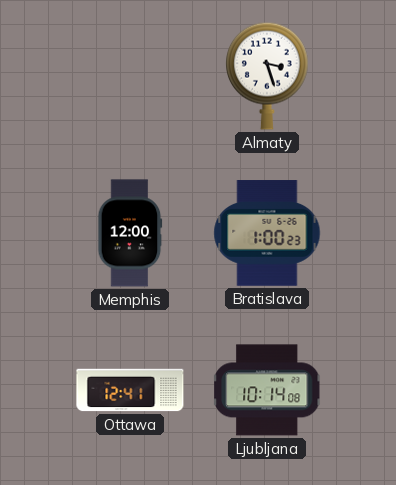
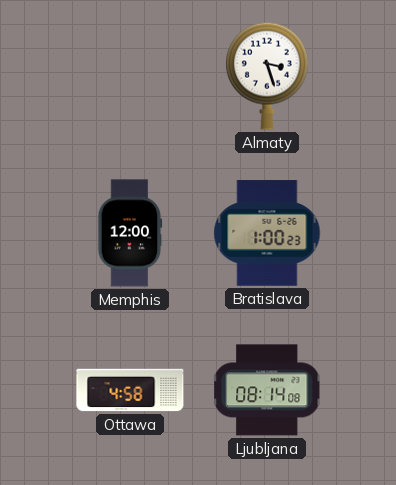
Ottawa: 12:41 -> 4:58
Ljubljana: 10:14 -> 08:14
